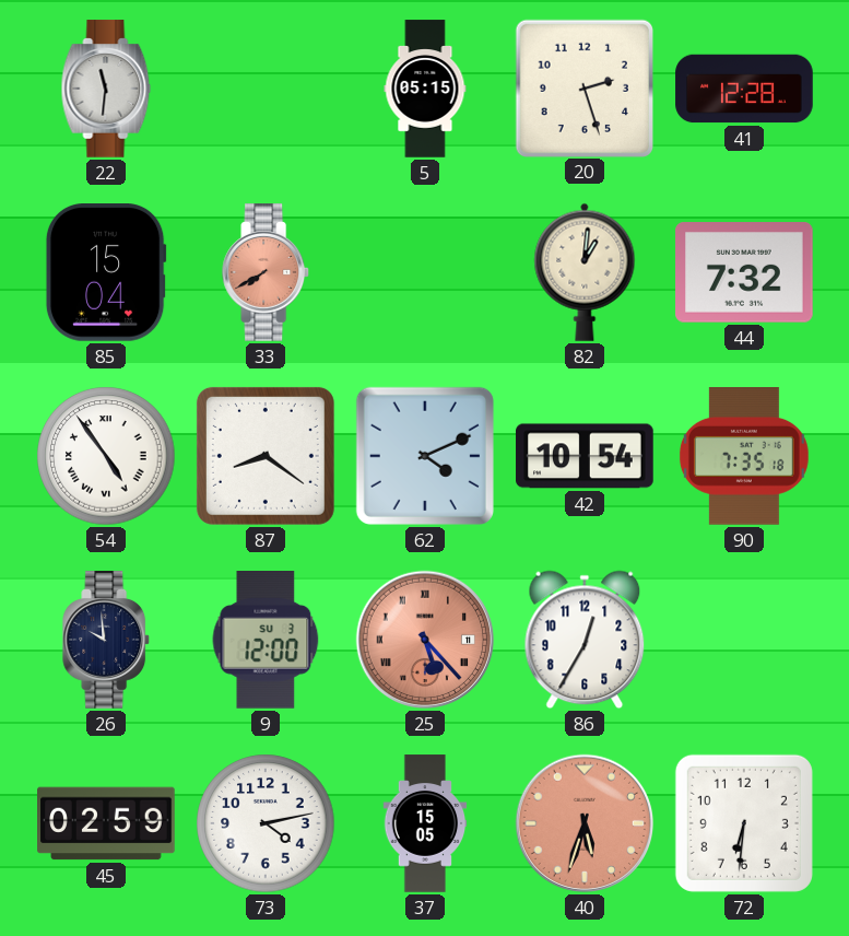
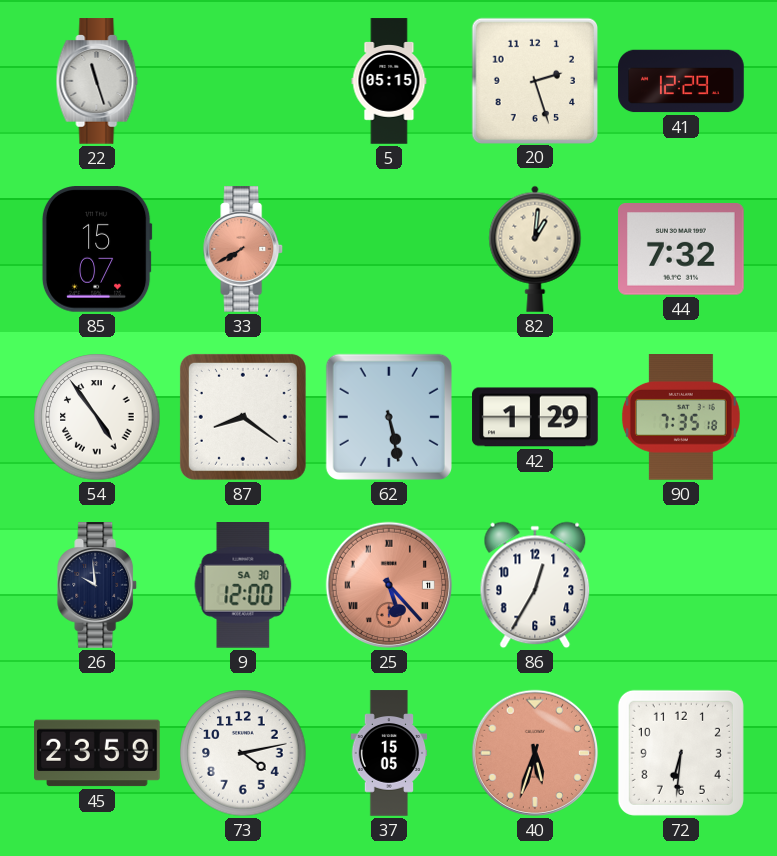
22: 11:31 -> 11:27
41: 12:28 -> 12:29
85: 15:04 -> 15:07
62: 4:11 -> 5:28
42: 10:54 -> 1:29
9 date: SU 3 -> SA 30
45: 02:59 -> 23:59
